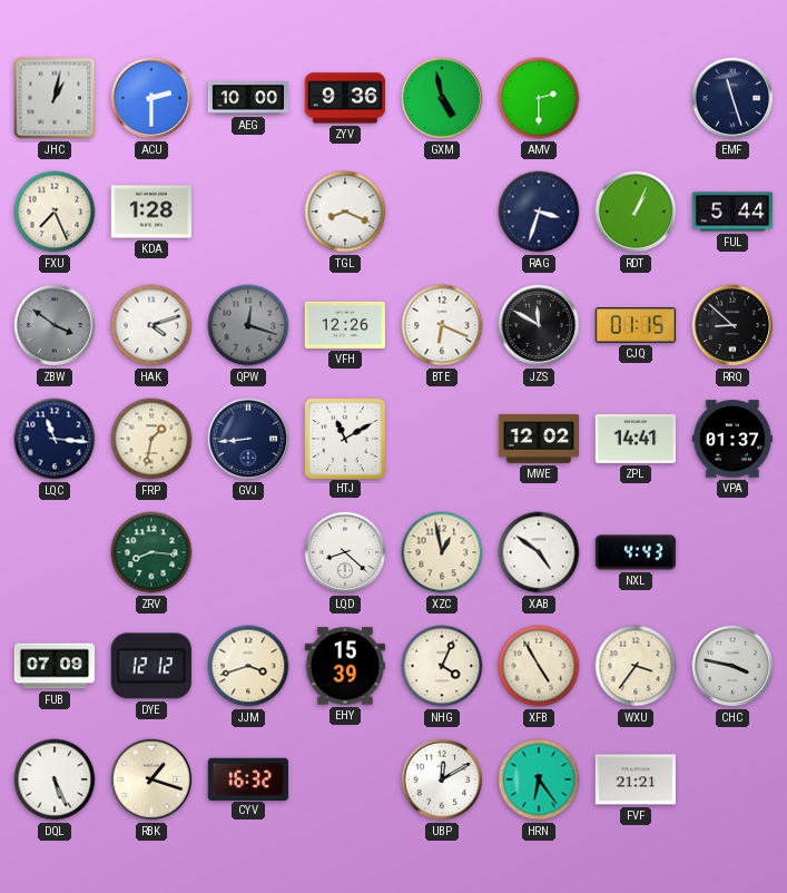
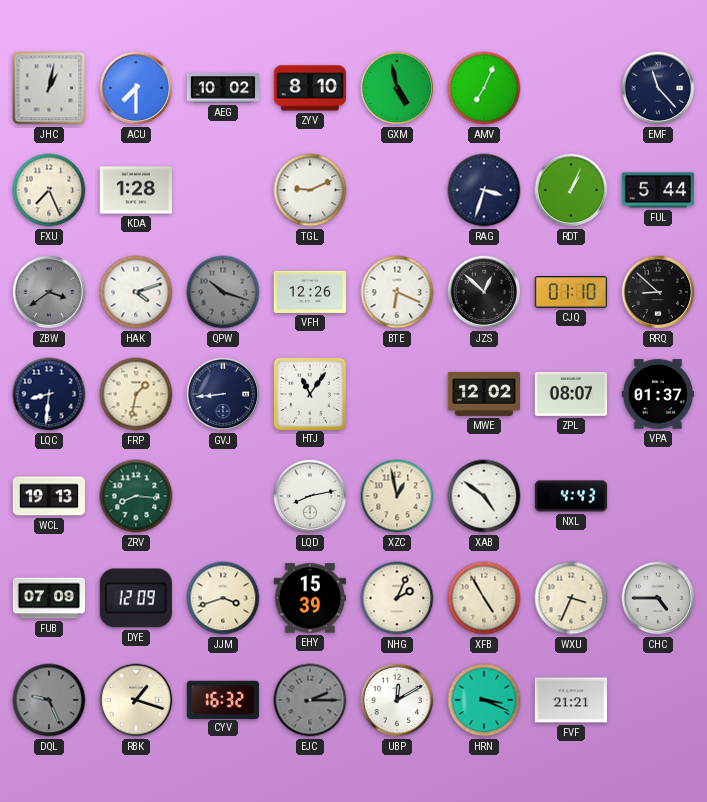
ACU: 2:30 -> 7:30
AEG: 10:00 -> 10:02
ZYV: 9:36 -> 8:10
AMV: 2:30 -> 7:04
EMF: 11:27 -> 11:23
TGL: 8:19 -> 9:11
ZBW: 3:51 -> 3:39
QPW: 12:18 -> 10:18
JZS: 11:50 -> 12:52
CJQ: 01:15 -> 01:10
LQC: 11:16 -> 8:31
HTJ: 11:10 -> 11:06
ZPL: 14:41 -> 08:07
WCL: none -> 19:13
LQD: 8:22 -> 8:13
DYE: 12:12 -> 12:09
NHG: 4:04 -> 2:04
WXU: 3:36 -> 3:34
CHC: 3:47 -> 4:45
DQL: 5:26 -> 9:26
DQL dial: white -> grey
EJC: none -> 2:15
HRN: 6:24 -> 3:19
